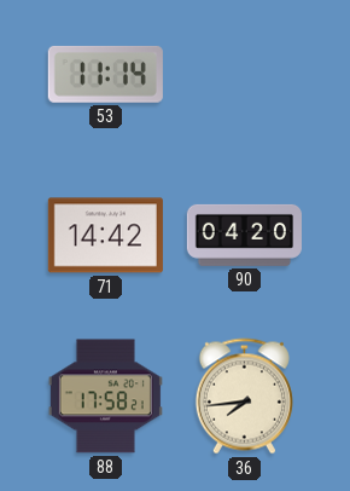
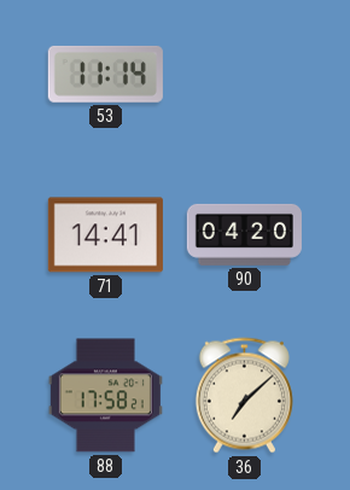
71: 14:42 -> 14:41
36: 7:44 -> 7:08
